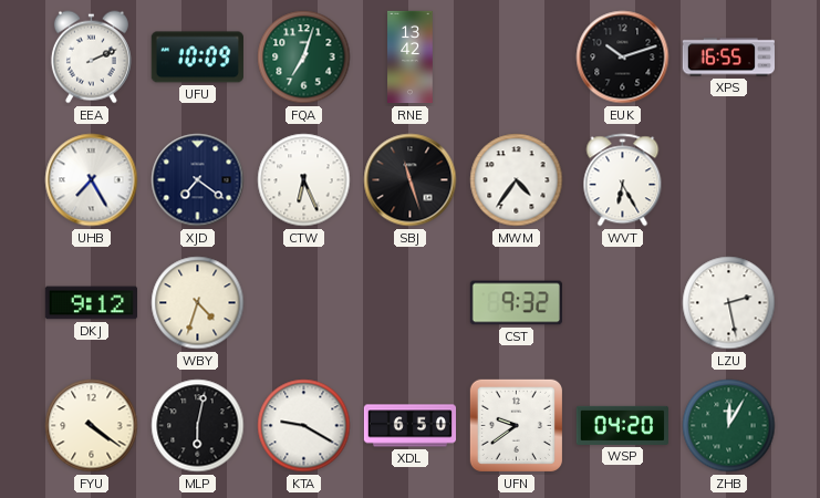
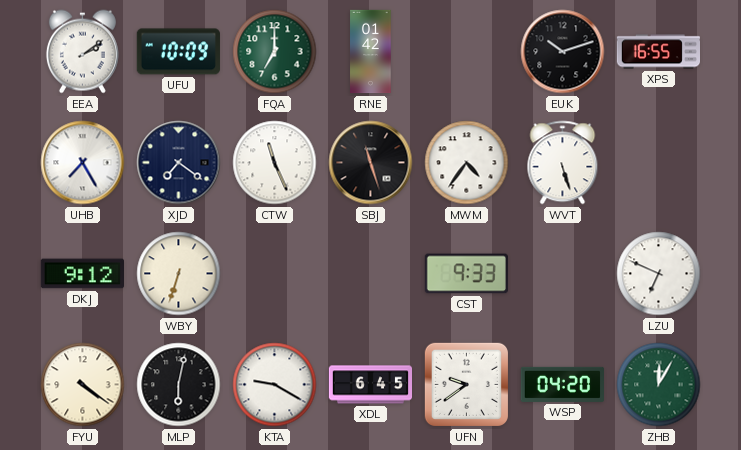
EEA: 2:11 -> 2:09
FQA: 7:03 -> 7:00
RNE: 13:42 -> 01:42
CTW: 6:26 -> 11:26
WVT: 6:25 -> 5:27
WBY: 4:33 -> 6:33
CST: 9:32 -> 9:33
LZU: 2:28 -> 6:49
XDL: 6:50 -> 6:45
